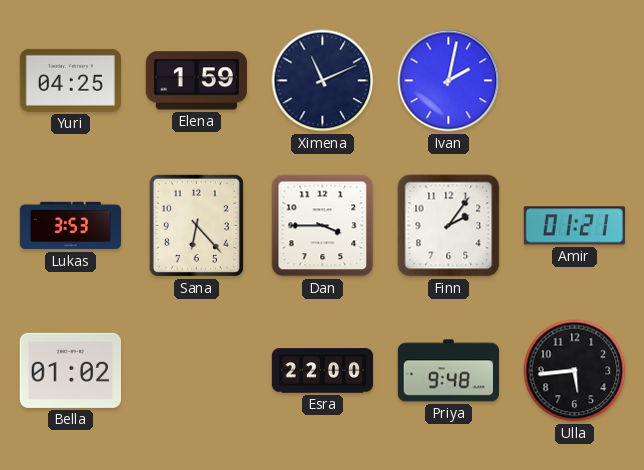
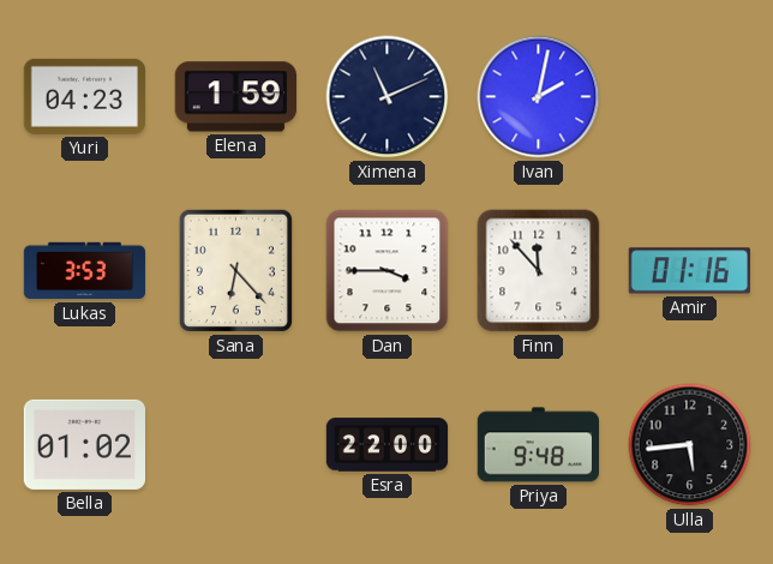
Yuri: 04:25 -> 04:23
Finn: 2:06 -> 11:53
Amir: 01:21 -> 01:16
